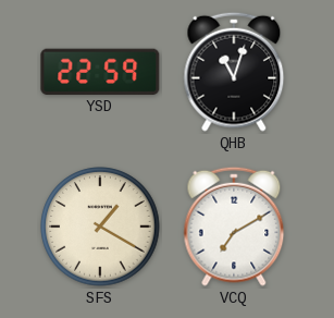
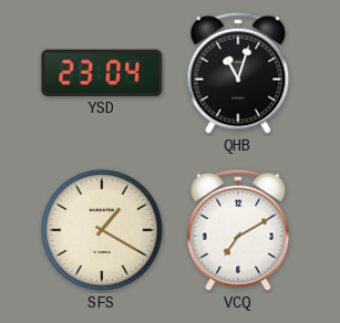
YSD: 22:59 -> 23:04
